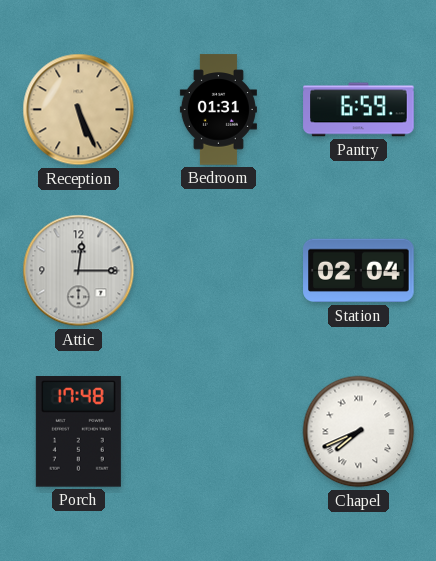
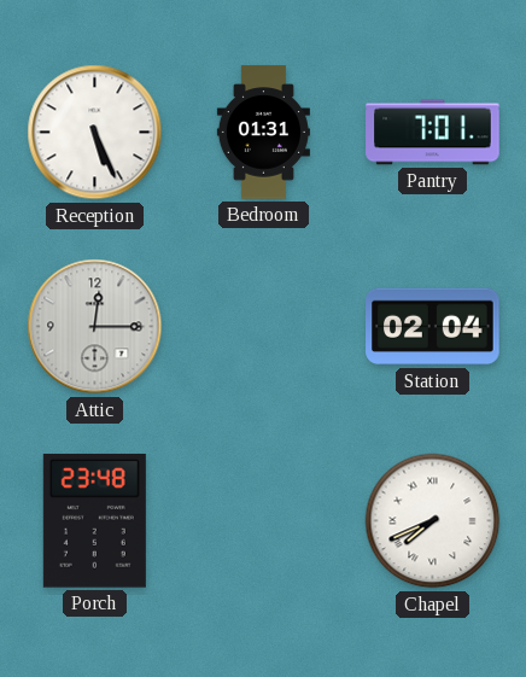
Reception dial: champagne -> white
Pantry: 6:59 -> 7:01
Porch: 17:48 -> 23:48
